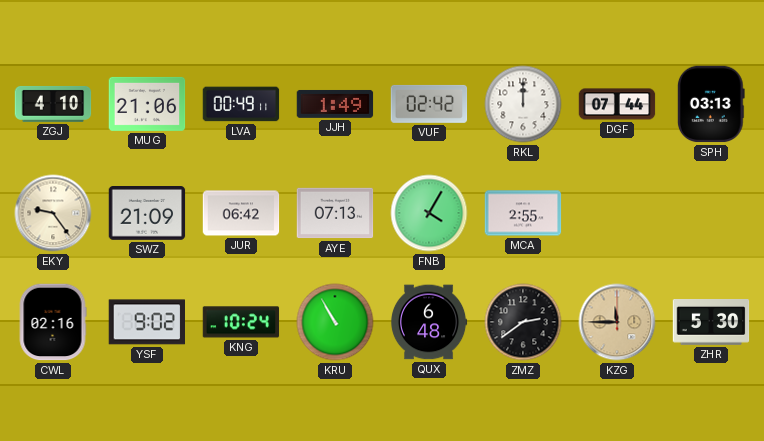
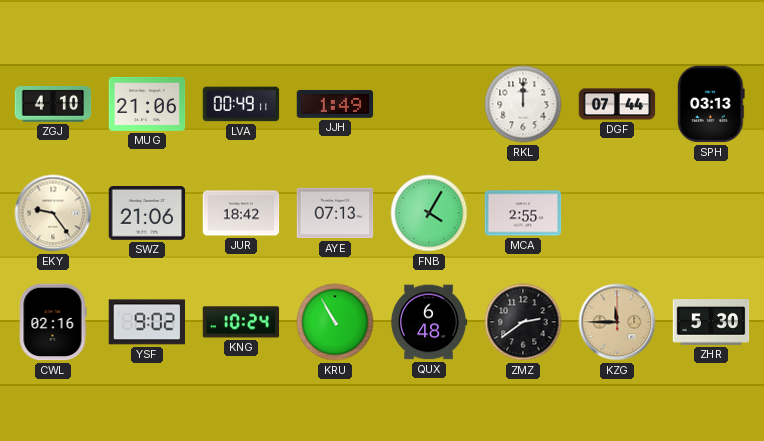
VUF: 02:42 -> none
SWZ: 21:09 -> 21:06
JUR: 06:42 -> 18:42
